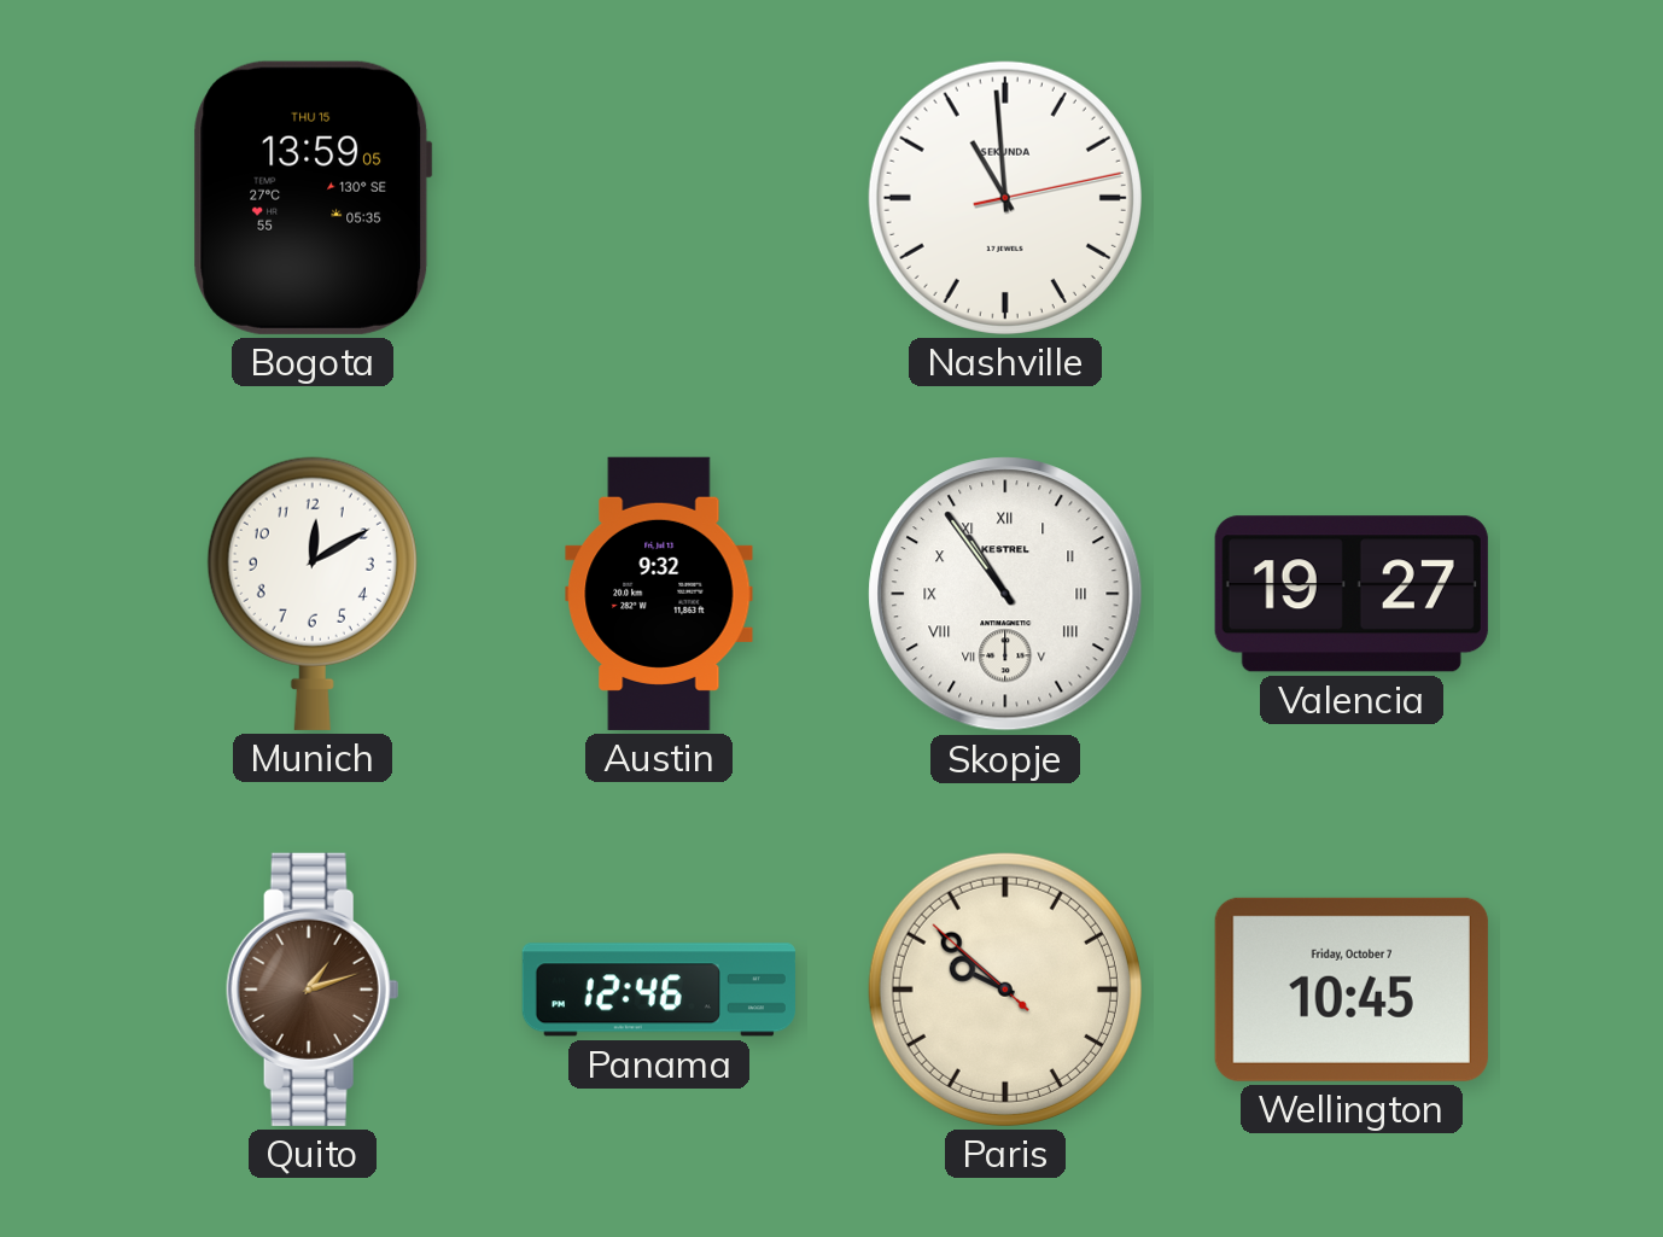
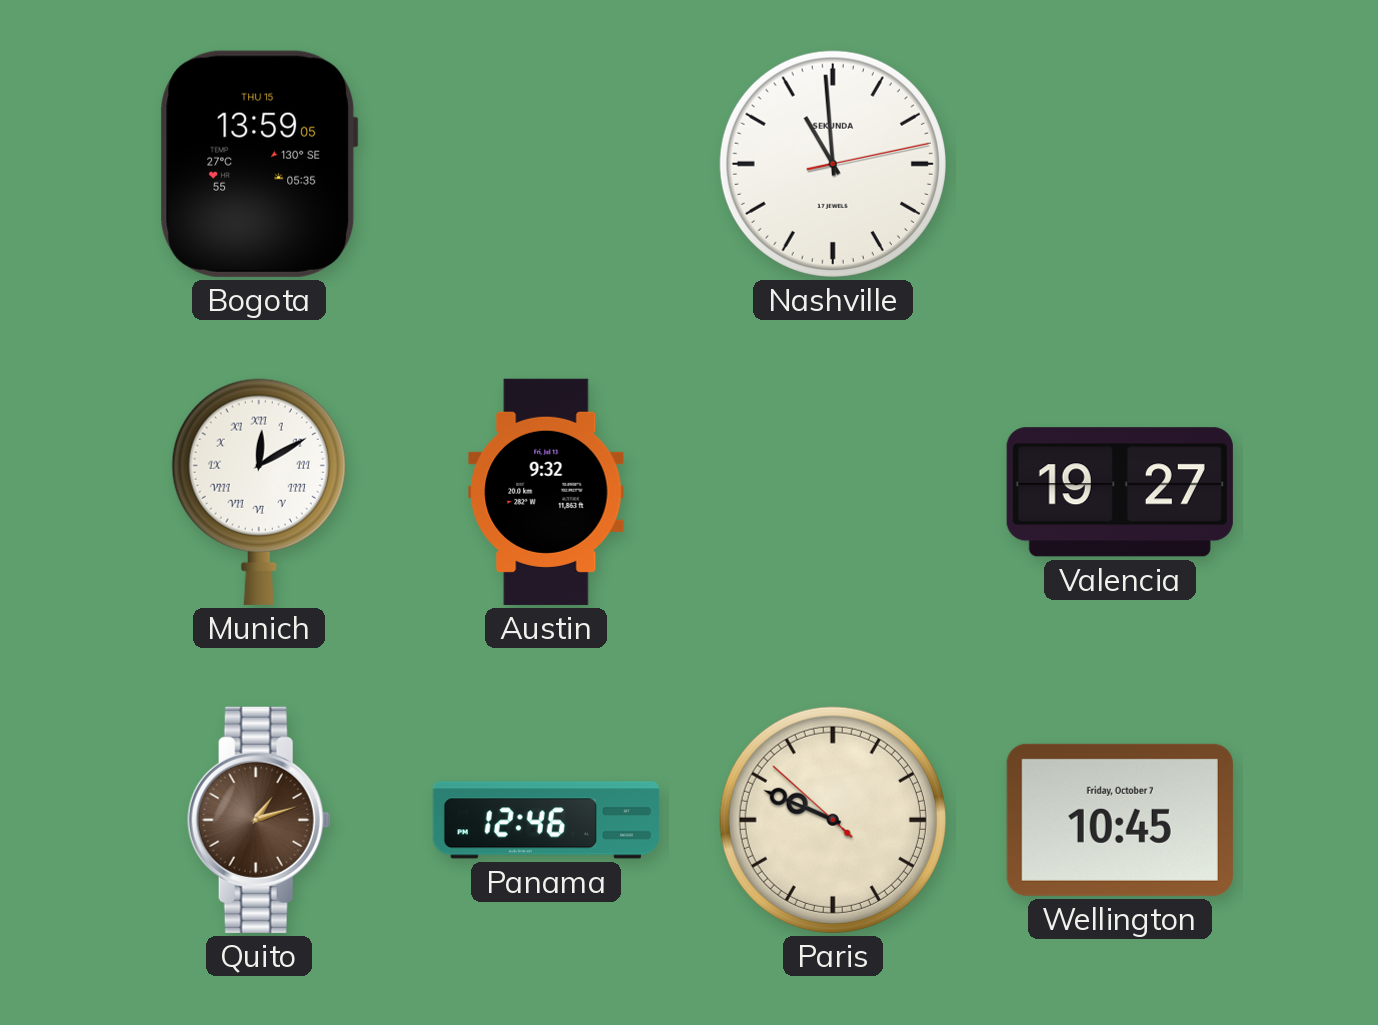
Munich numerals: Arabic -> Roman
Skopje: 10:54 -> none
Paris: 9:51 -> 9:48
